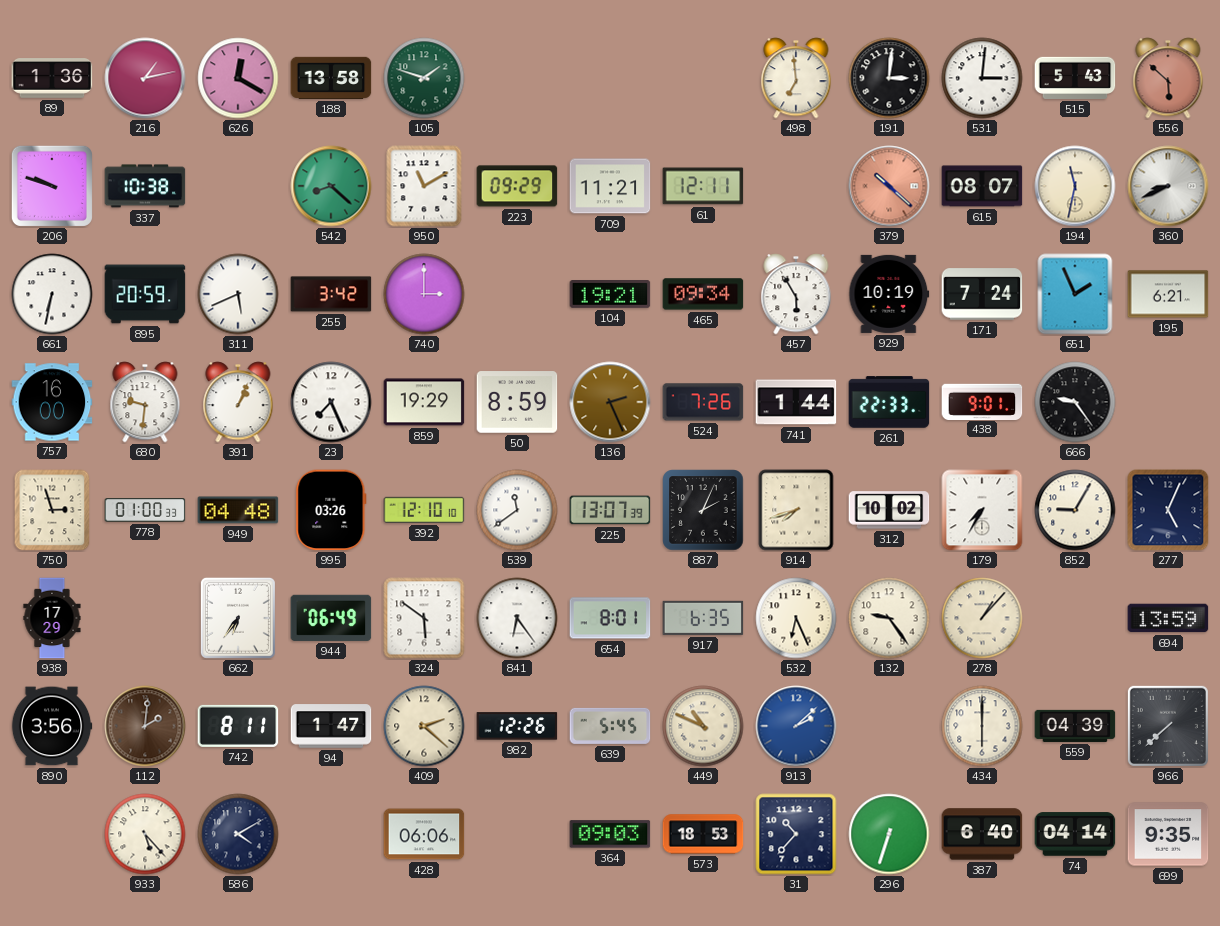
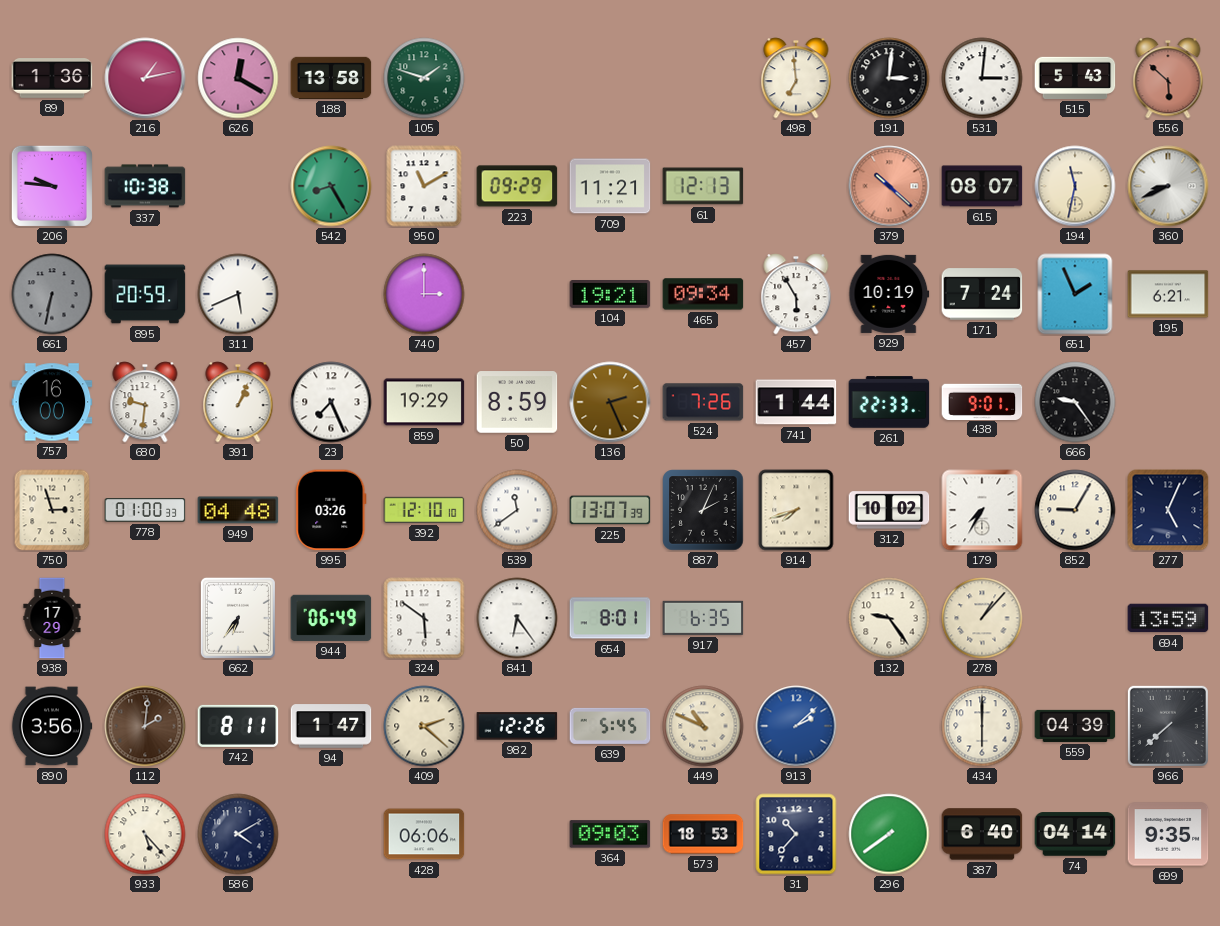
206: 9:48 -> 9:46
542: 8:22 -> 8:25
61: 12:11 -> 12:13
661 dial: white -> grey
255: 3:42 -> none
532: 6:26 -> none
296: 6:33 -> 7:39
